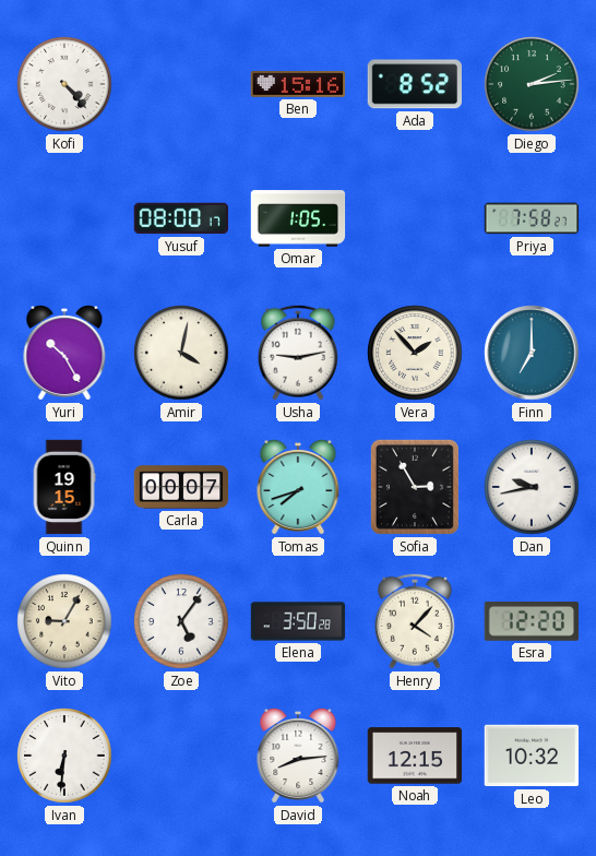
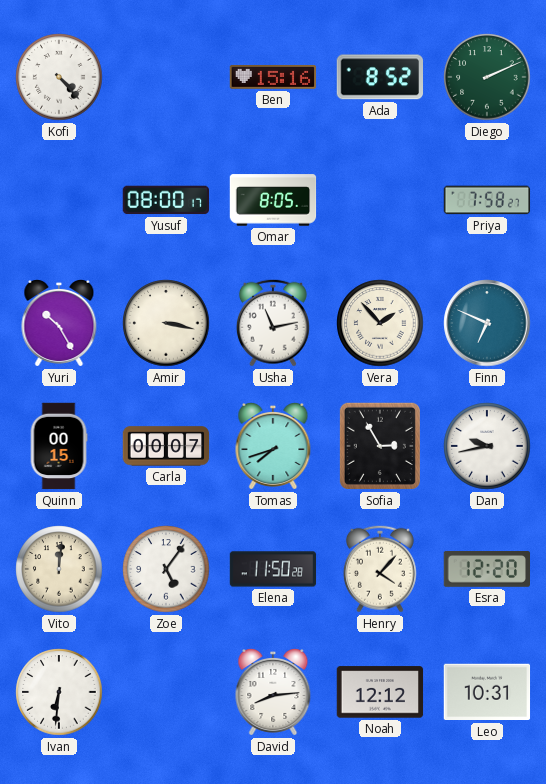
Diego: 2:14 -> 2:11
Omar: 1:05 -> 8:05
Amir: 4:02 -> 3:17
Usha: 9:13 -> 11:13
Finn: 7:00 -> 6:49
Quinn: 19:15 -> 00:15
Vito: 9:05 -> 12:01
Elena: 3:50 -> 11:50
Noah: 12:15 -> 12:12
Leo: 10:32 -> 10:31
